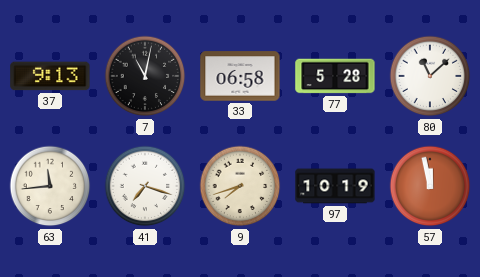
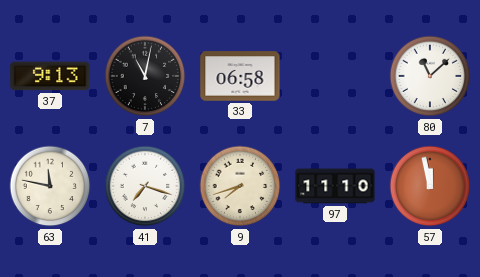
77: 5:28 -> none
63: 11:44 -> 11:47
97: 10:19 -> 11:10
